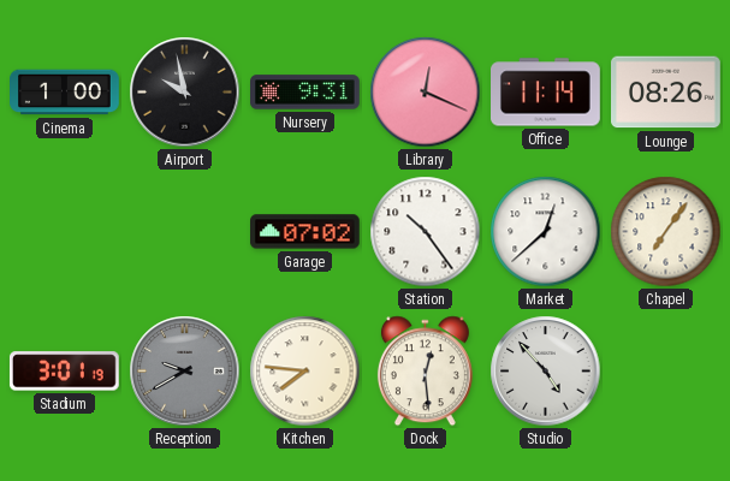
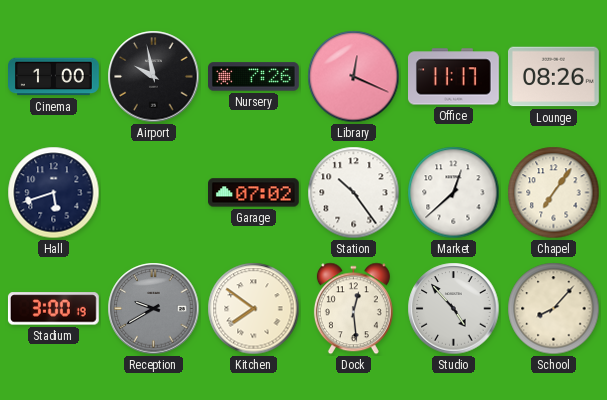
Nursery: 9:31 -> 7:26
Office: 11:14 -> 11:17
Hall: none -> 5:42
Stadium: 3:01 -> 3:00
Kitchen: 7:46 -> 7:51
School: none -> 8:07
